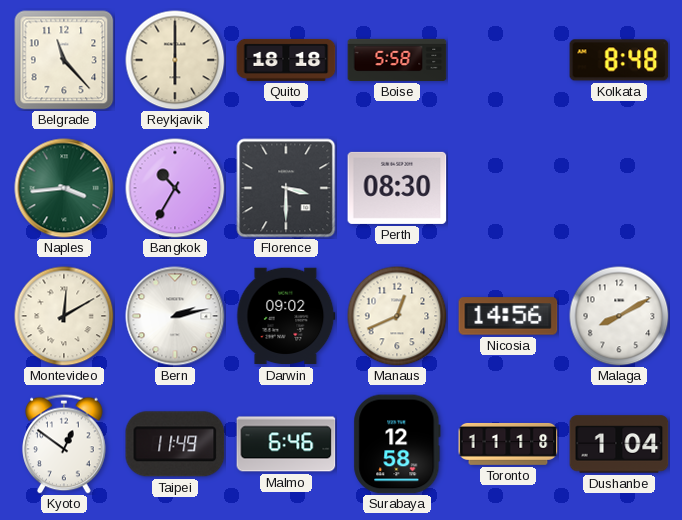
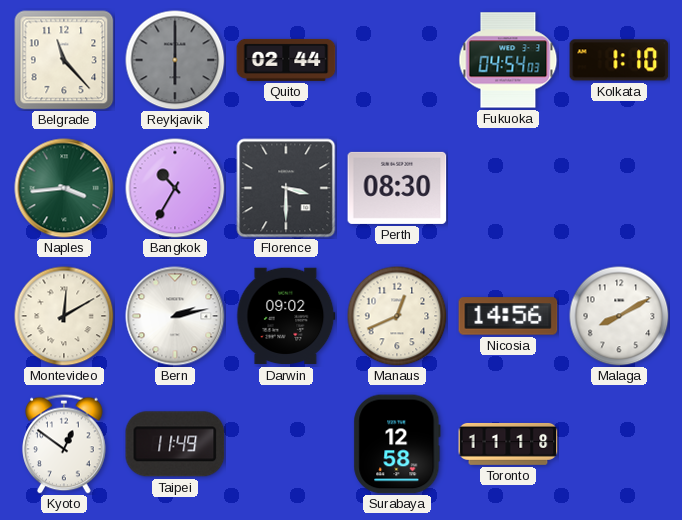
Reykjavik dial: cream -> grey
Quito: 18:18 -> 02:44
Boise: 5:58 -> none
Fukuoka: none -> 04:54
Kolkata: 8:48 -> 1:10
Malmo: 6:46 -> none
Dushanbe: 1:04 -> none
